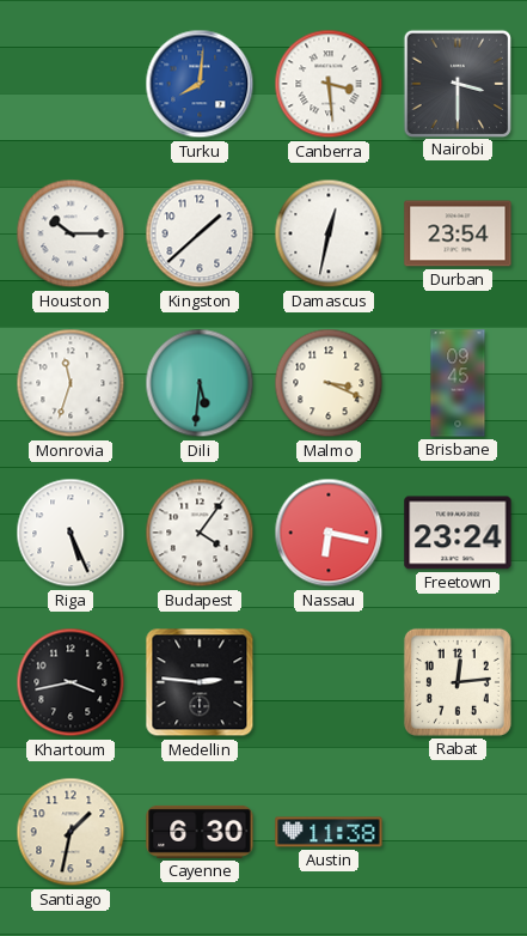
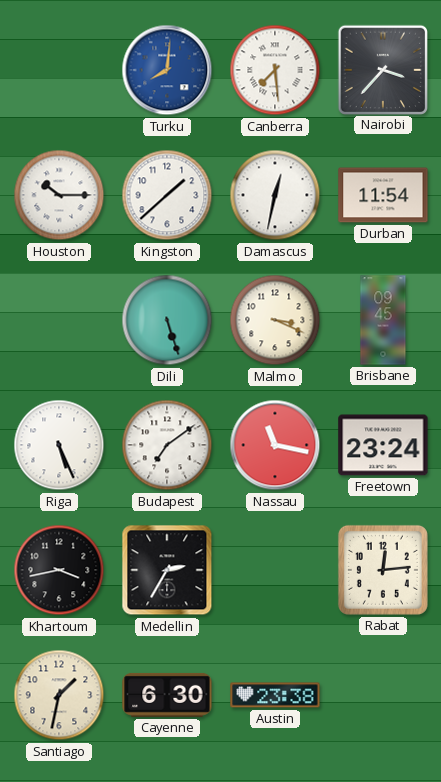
Canberra: 3:29 -> 7:29
Nairobi: 3:30 -> 3:37
Durban: 23:54 -> 11:54
Monrovia: 11:33 -> none
Dili: 5:31 -> 5:27
Budapest: 4:06 -> 7:09
Nassau: 6:17 -> 11:17
Medellin: 2:46 -> 2:35
Austin: 11:38 -> 23:38
